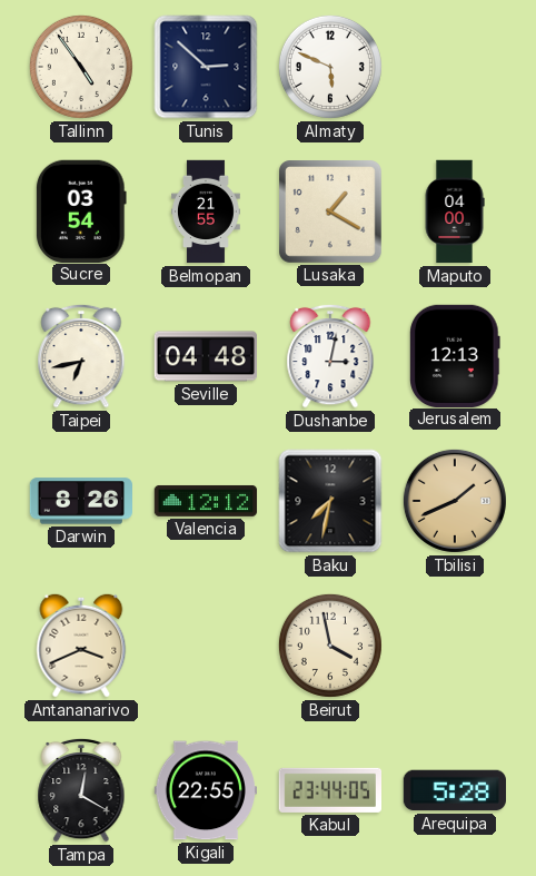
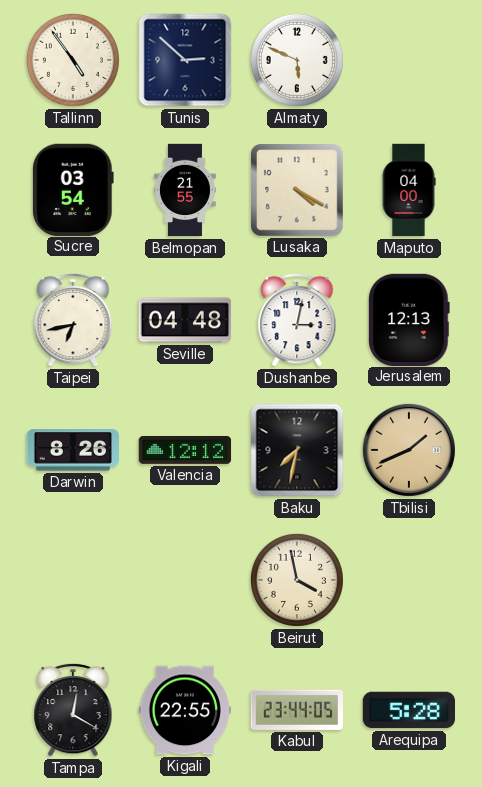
Lusaka: 1:20 -> 4:20
Antananarivo: 3:41 -> none
